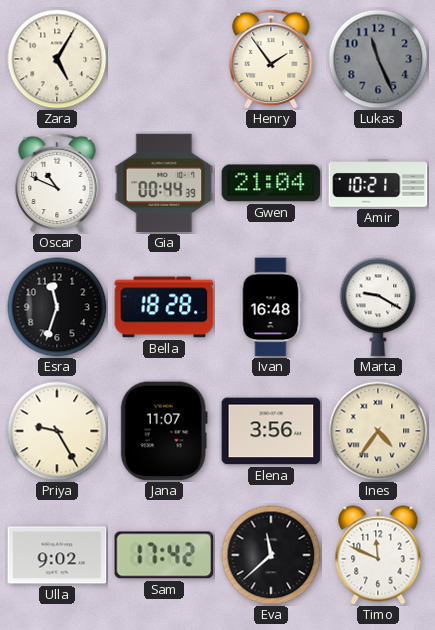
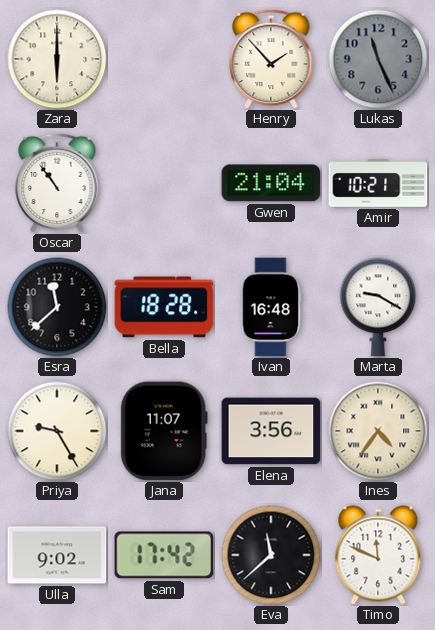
Zara: 5:05 -> 6:00
Henry: 1:54 -> 1:53
Oscar: 10:49 -> 10:54
Gia: 00:44 -> none
Esra: 11:33 -> 11:38
